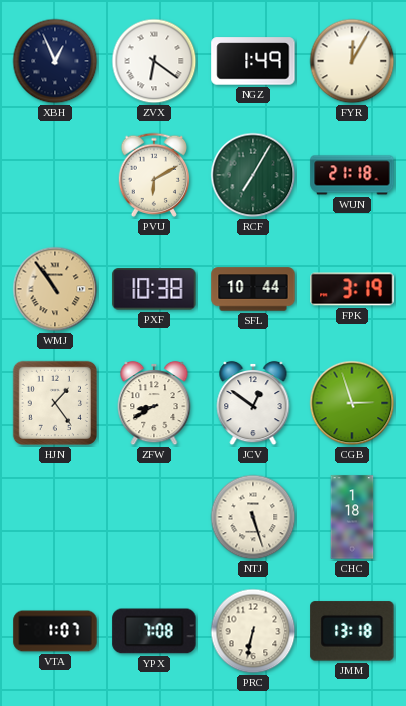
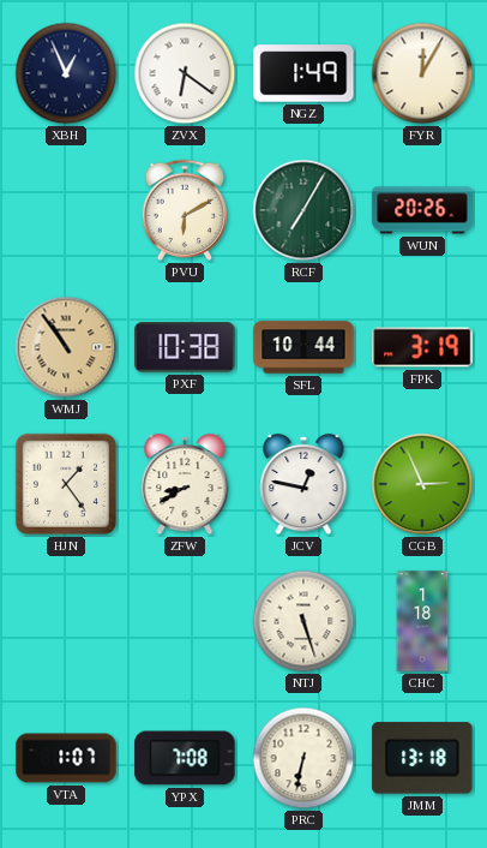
WUN: 21:18 -> 20:26
JCV: 12:51 -> 12:47
CGB: 2:57 -> 2:56
